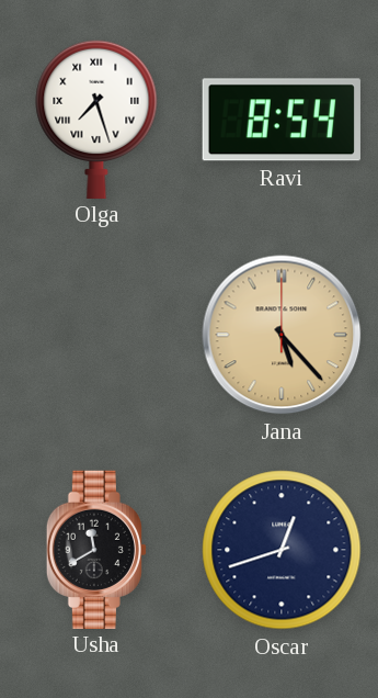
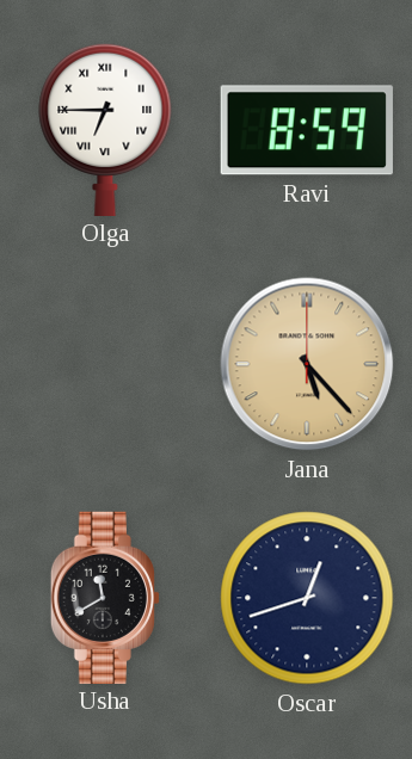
Olga: 7:27 -> 6:45
Ravi: 8:54 -> 8:59
